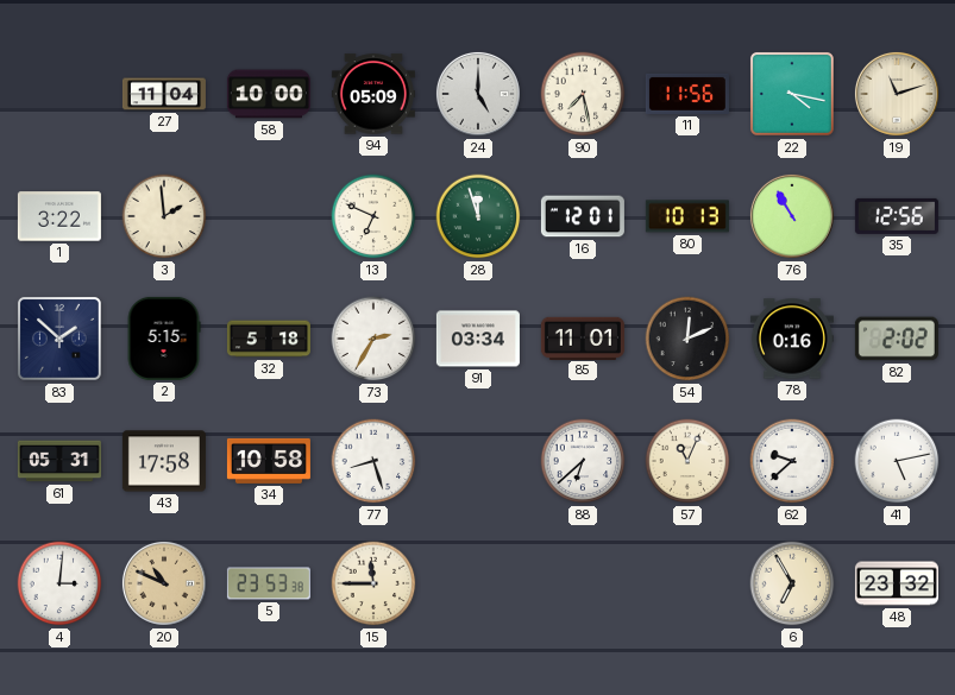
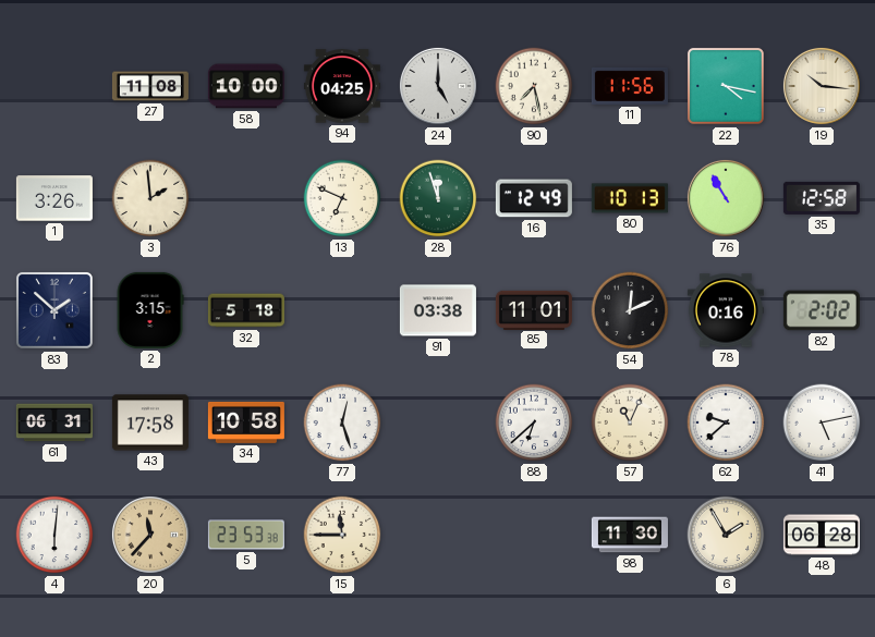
27: 11:04 -> 11:08
94: 05:09 -> 04:25
19: 11:12 -> 10:16
1: 3:22 -> 3:26
16: 12:01 -> 12:49
35: 12:56 -> 12:58
2: 5:15 -> 3:15
73: 2:35 -> none
91: 03:34 -> 03:38
61: 05:31 -> 06:31
77: 8:27 -> 12:27
4: 3:01 -> 6:01
20: 10:49 -> 11:37
98: none -> 11:30
6: 6:55 -> 1:55
48: 23:32 -> 06:28
